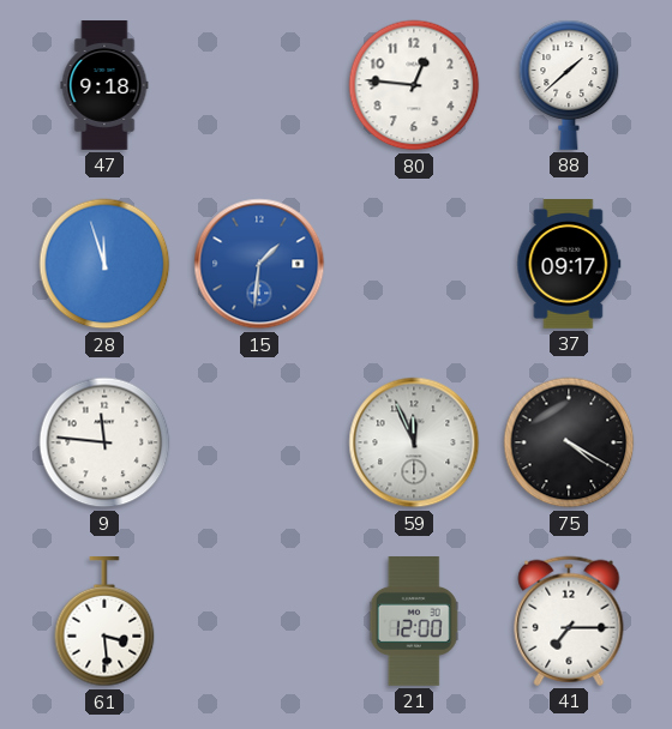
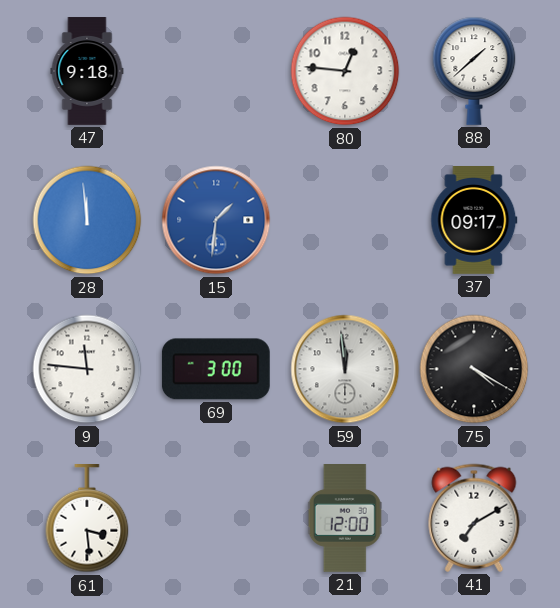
28: 11:57 -> 11:59
69: none -> 3:00
59: 11:56 -> 11:59
41: 7:15 -> 7:10
